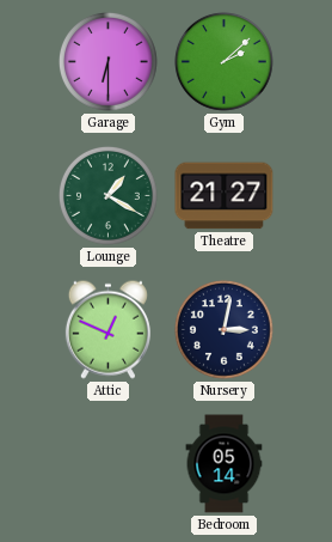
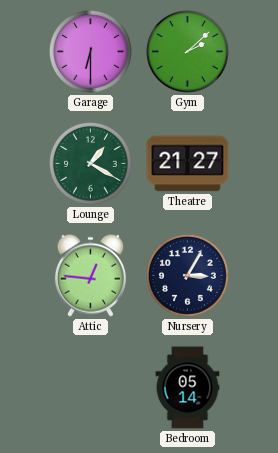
Attic: 12:49 -> 12:46
Nursery: 3:02 -> 3:05
